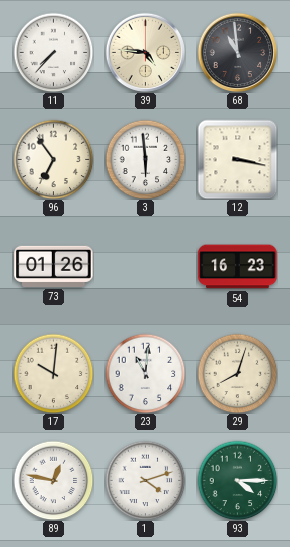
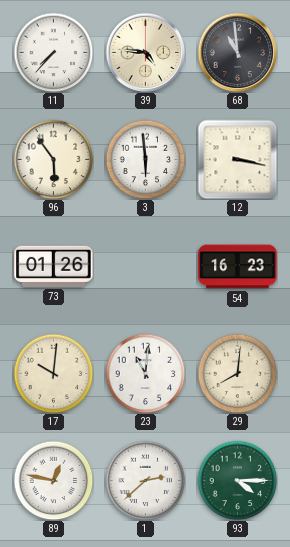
96: 6:54 -> 5:54
29: 8:03 -> 8:01
1: 4:12 -> 2:38
